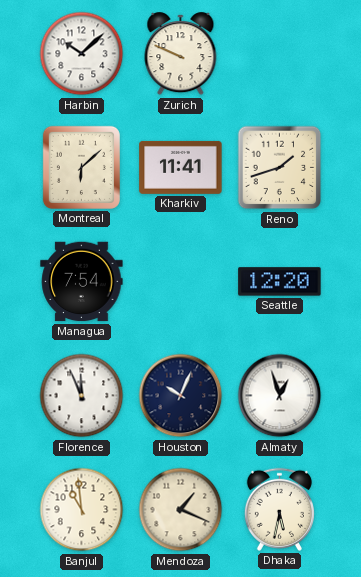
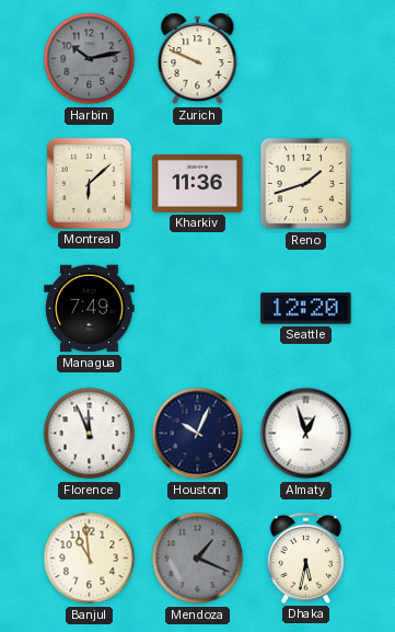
Harbin: 10:08 -> 10:13
Harbin dial: white -> grey
Kharkiv: 11:41 -> 11:36
Managua: 7:54 -> 7:49
Mendoza dial: cream -> grey
